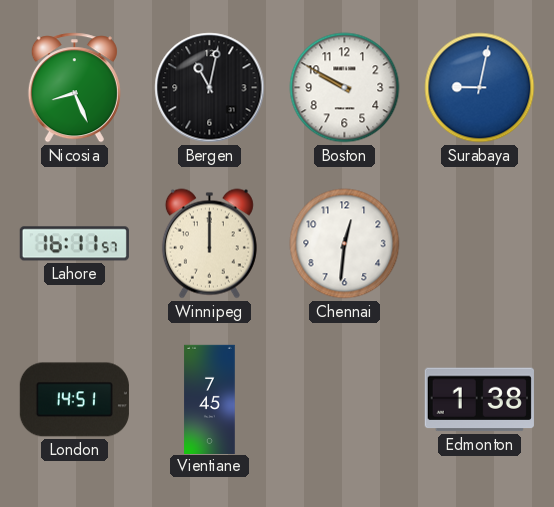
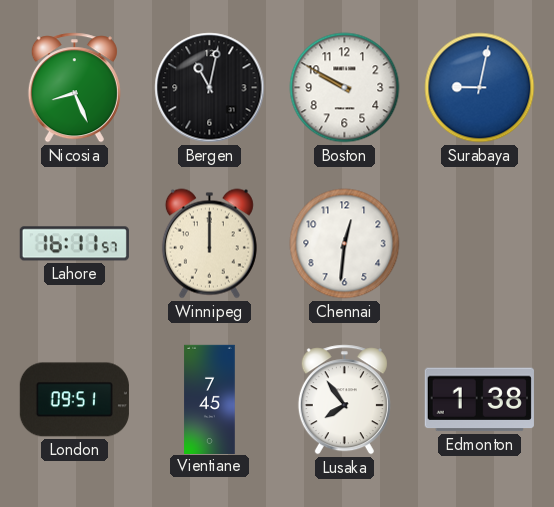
London: 14:51 -> 09:51
Lusaka: none -> 7:54
